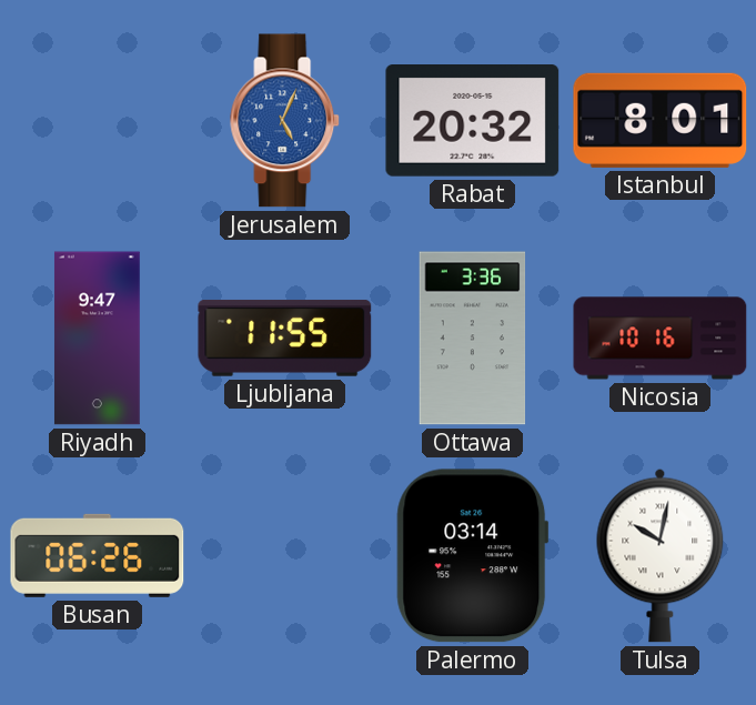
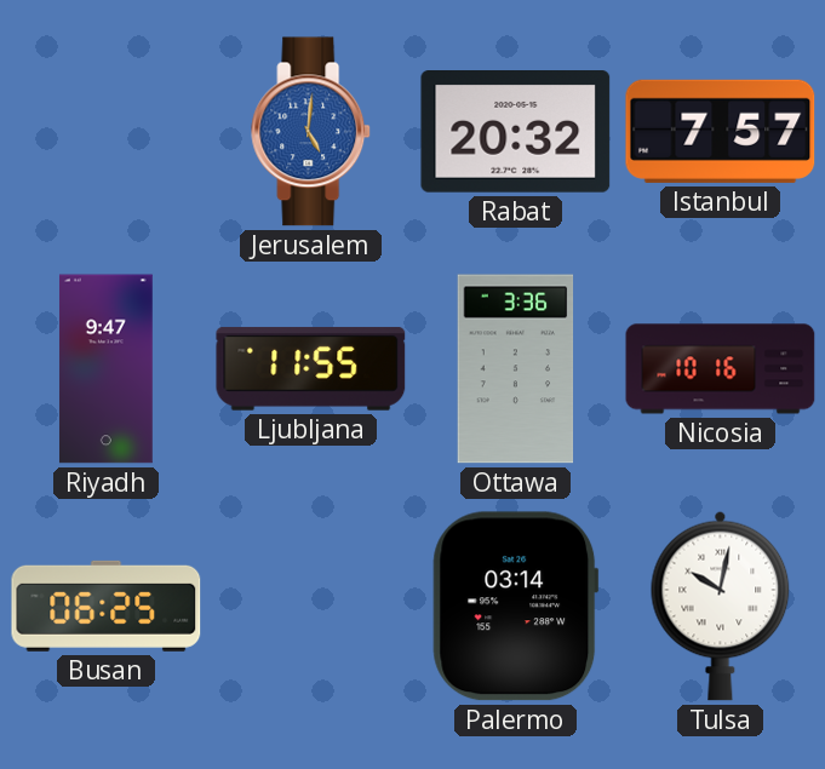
Jerusalem: 5:04 -> 5:01
Istanbul: 8:01 -> 7:57
Busan: 06:26 -> 06:25
